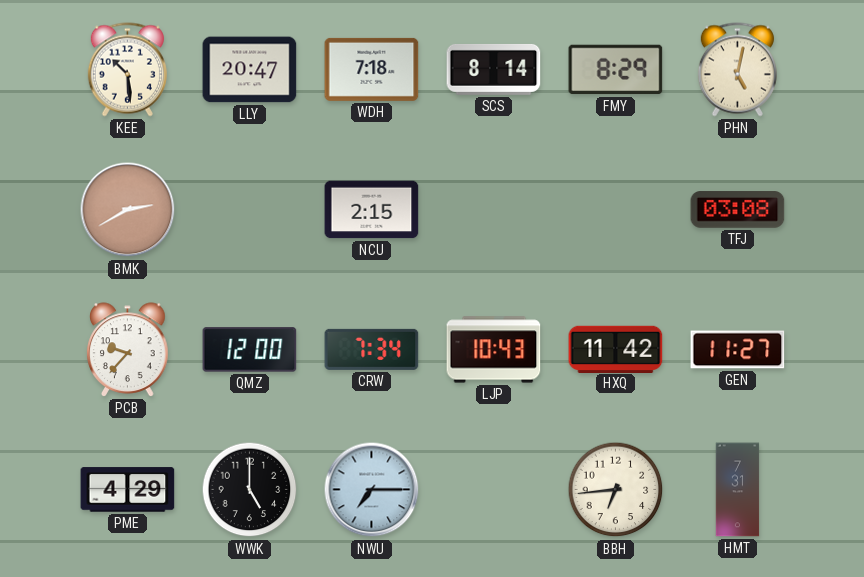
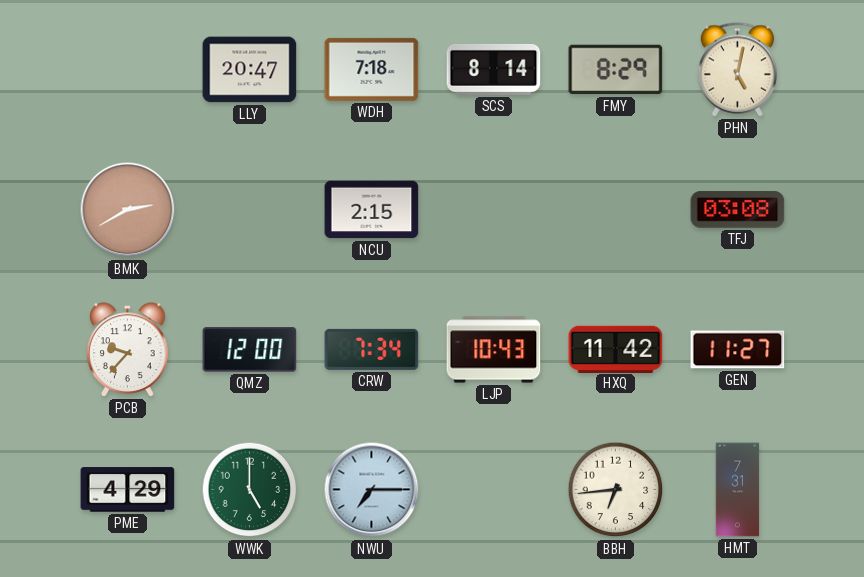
KEE: 10:29 -> none
WWK dial: black -> green
